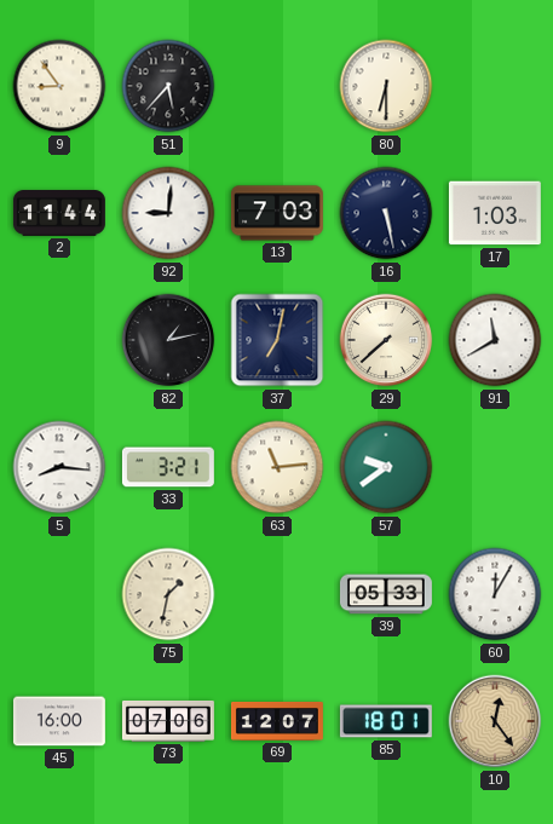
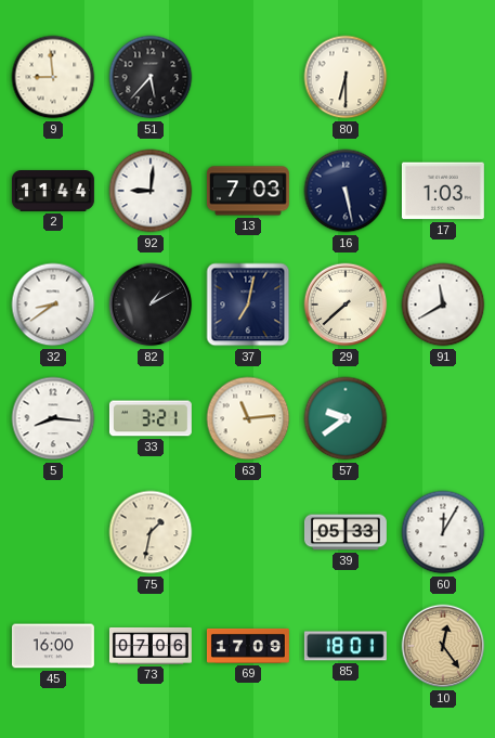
9: 8:54 -> 8:59
32: none -> 8:39
82: 1:13 -> 1:10
69: 12:07 -> 17:09
